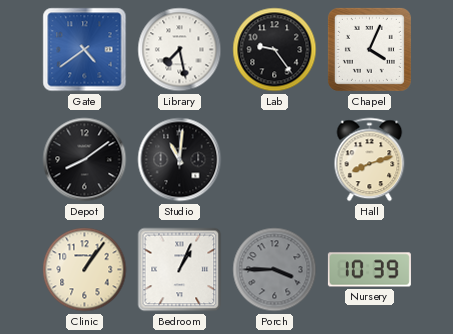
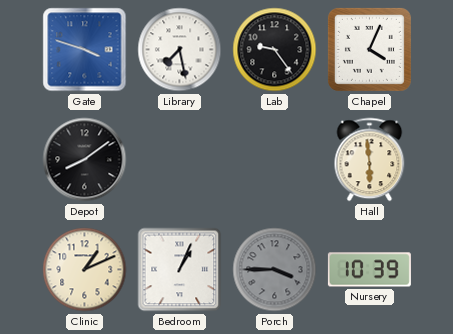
Gate: 4:39 -> 3:48
Studio: 11:01 -> none
Hall: 8:12 -> 5:59
Clinic: 1:06 -> 1:11
